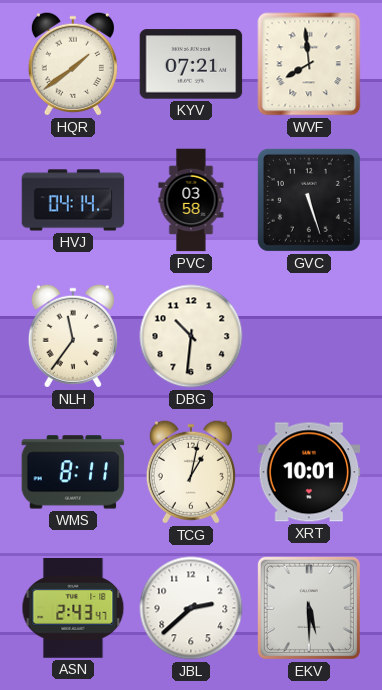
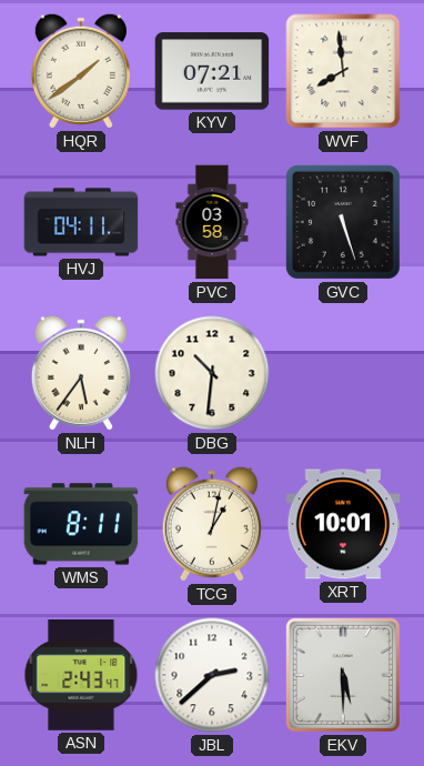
HVJ: 04:14 -> 04:11
NLH: 11:36 -> 5:36
